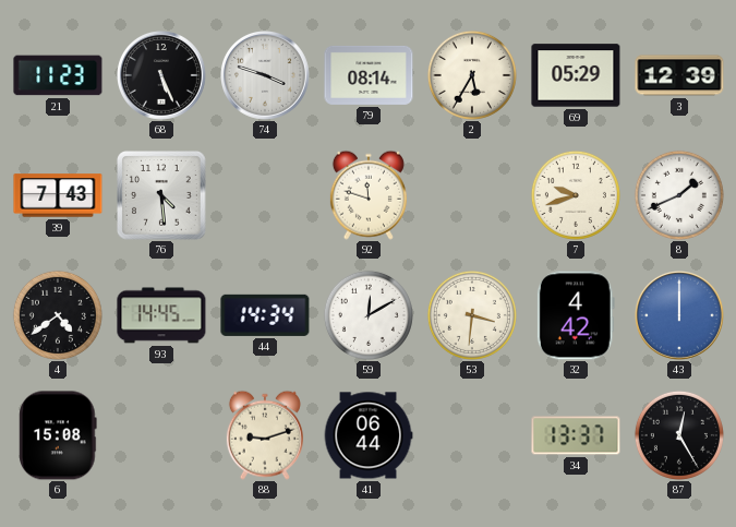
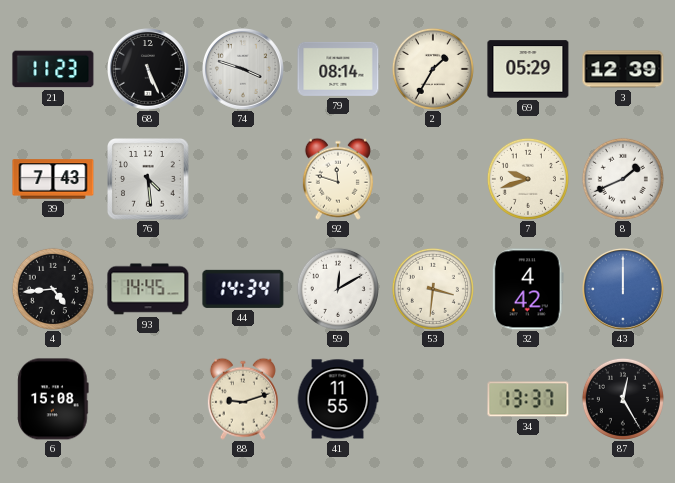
2: 5:35 -> 1:35
4: 4:39 -> 4:44
41: 06:44 -> 11:55
